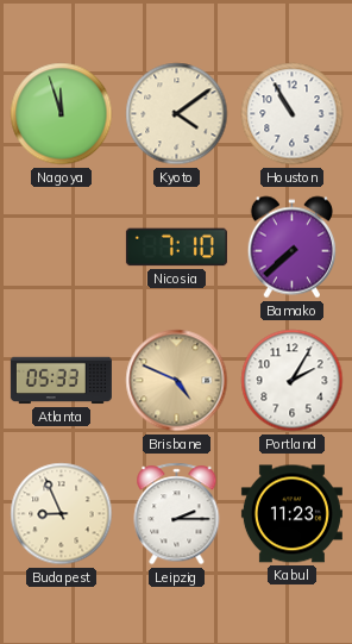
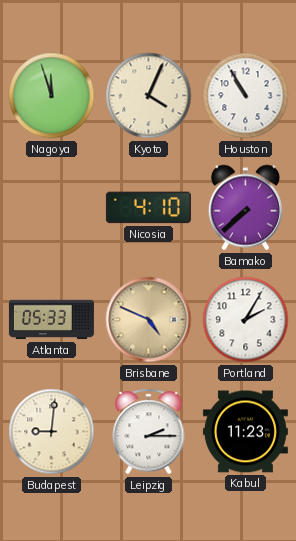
Kyoto: 4:09 -> 4:04
Nicosia: 7:10 -> 4:10
Budapest: 8:56 -> 9:01
